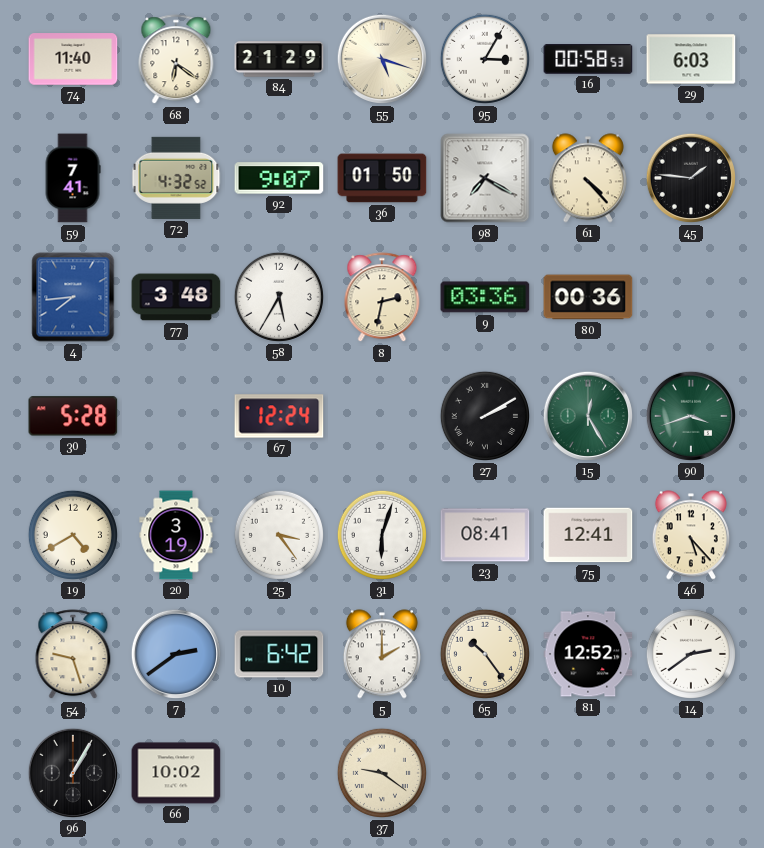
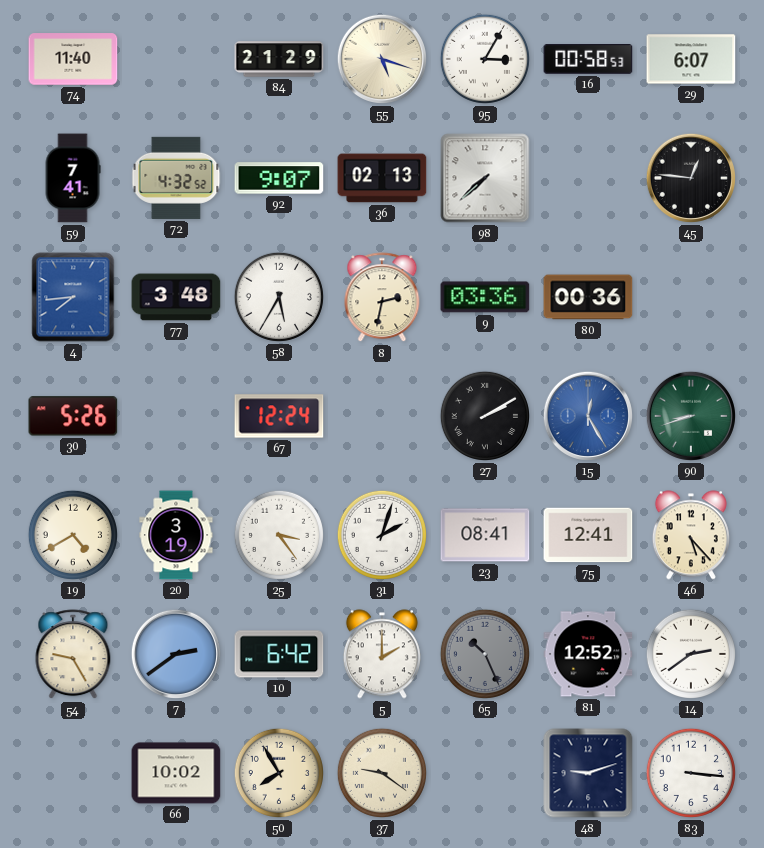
68: 6:21 -> none
29: 6:03 -> 6:07
36: 01:50 -> 02:13
98: 7:20 -> 7:38
61: 4:23 -> none
45: 1:46 -> 12:46
30: 5:28 -> 5:26
15 dial: green -> blue
90: 3:42 -> 8:42
31: 6:03 -> 2:03
54: 9:27 -> 9:25
65: 10:24 -> 10:26
65 dial: cream -> grey
96: 1:05 -> none
50: none -> 7:55
48: none -> 9:12
83: none -> 3:16
